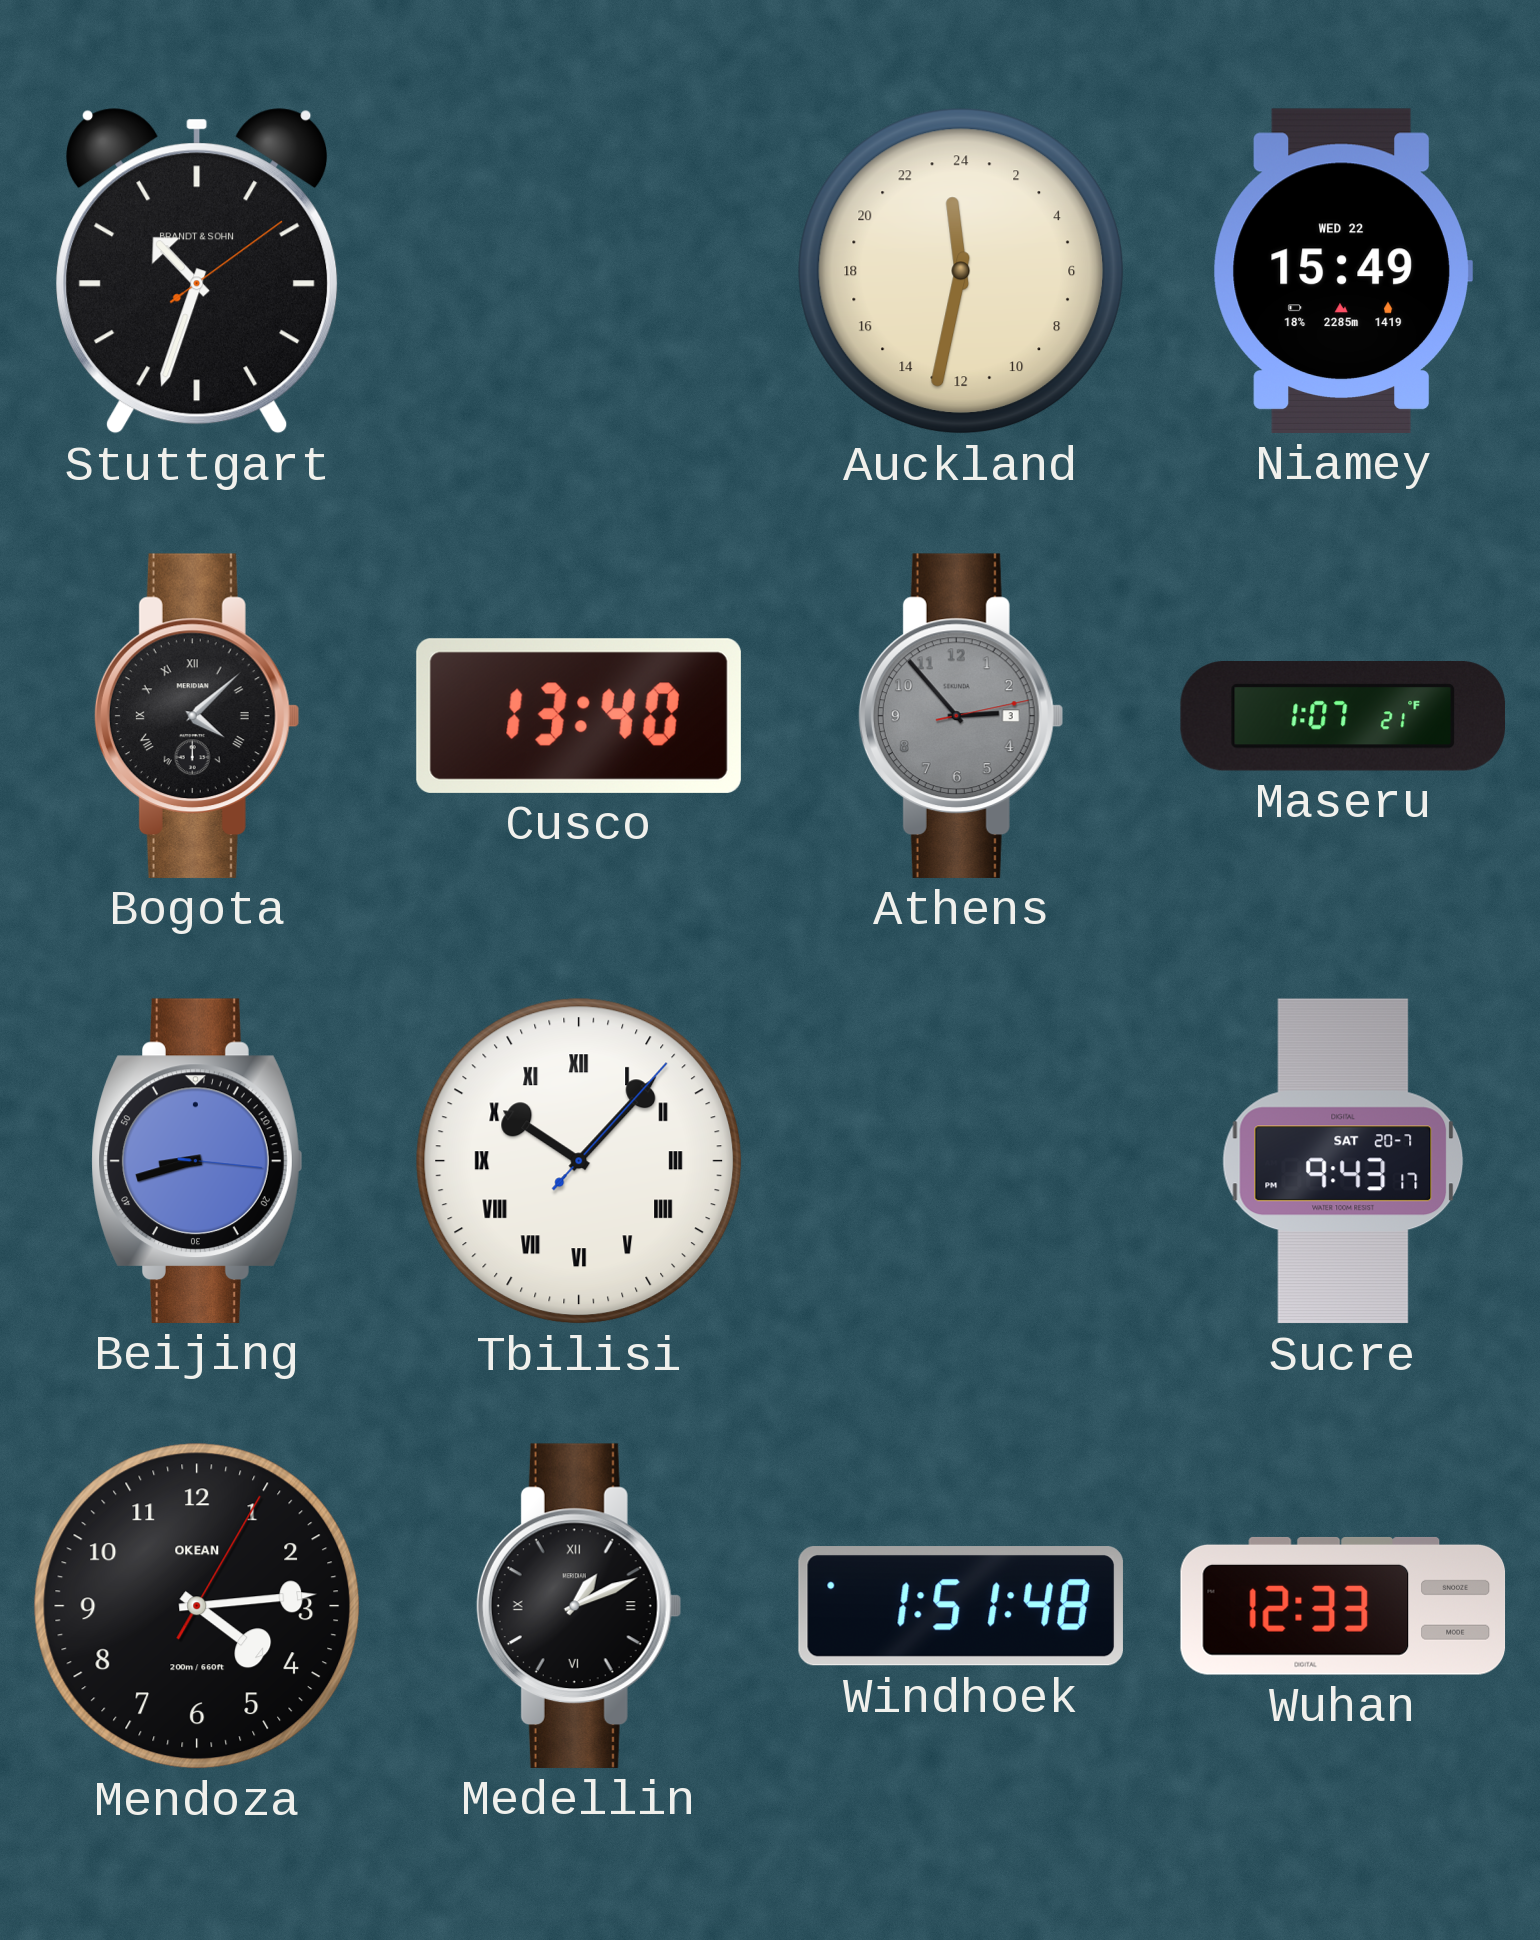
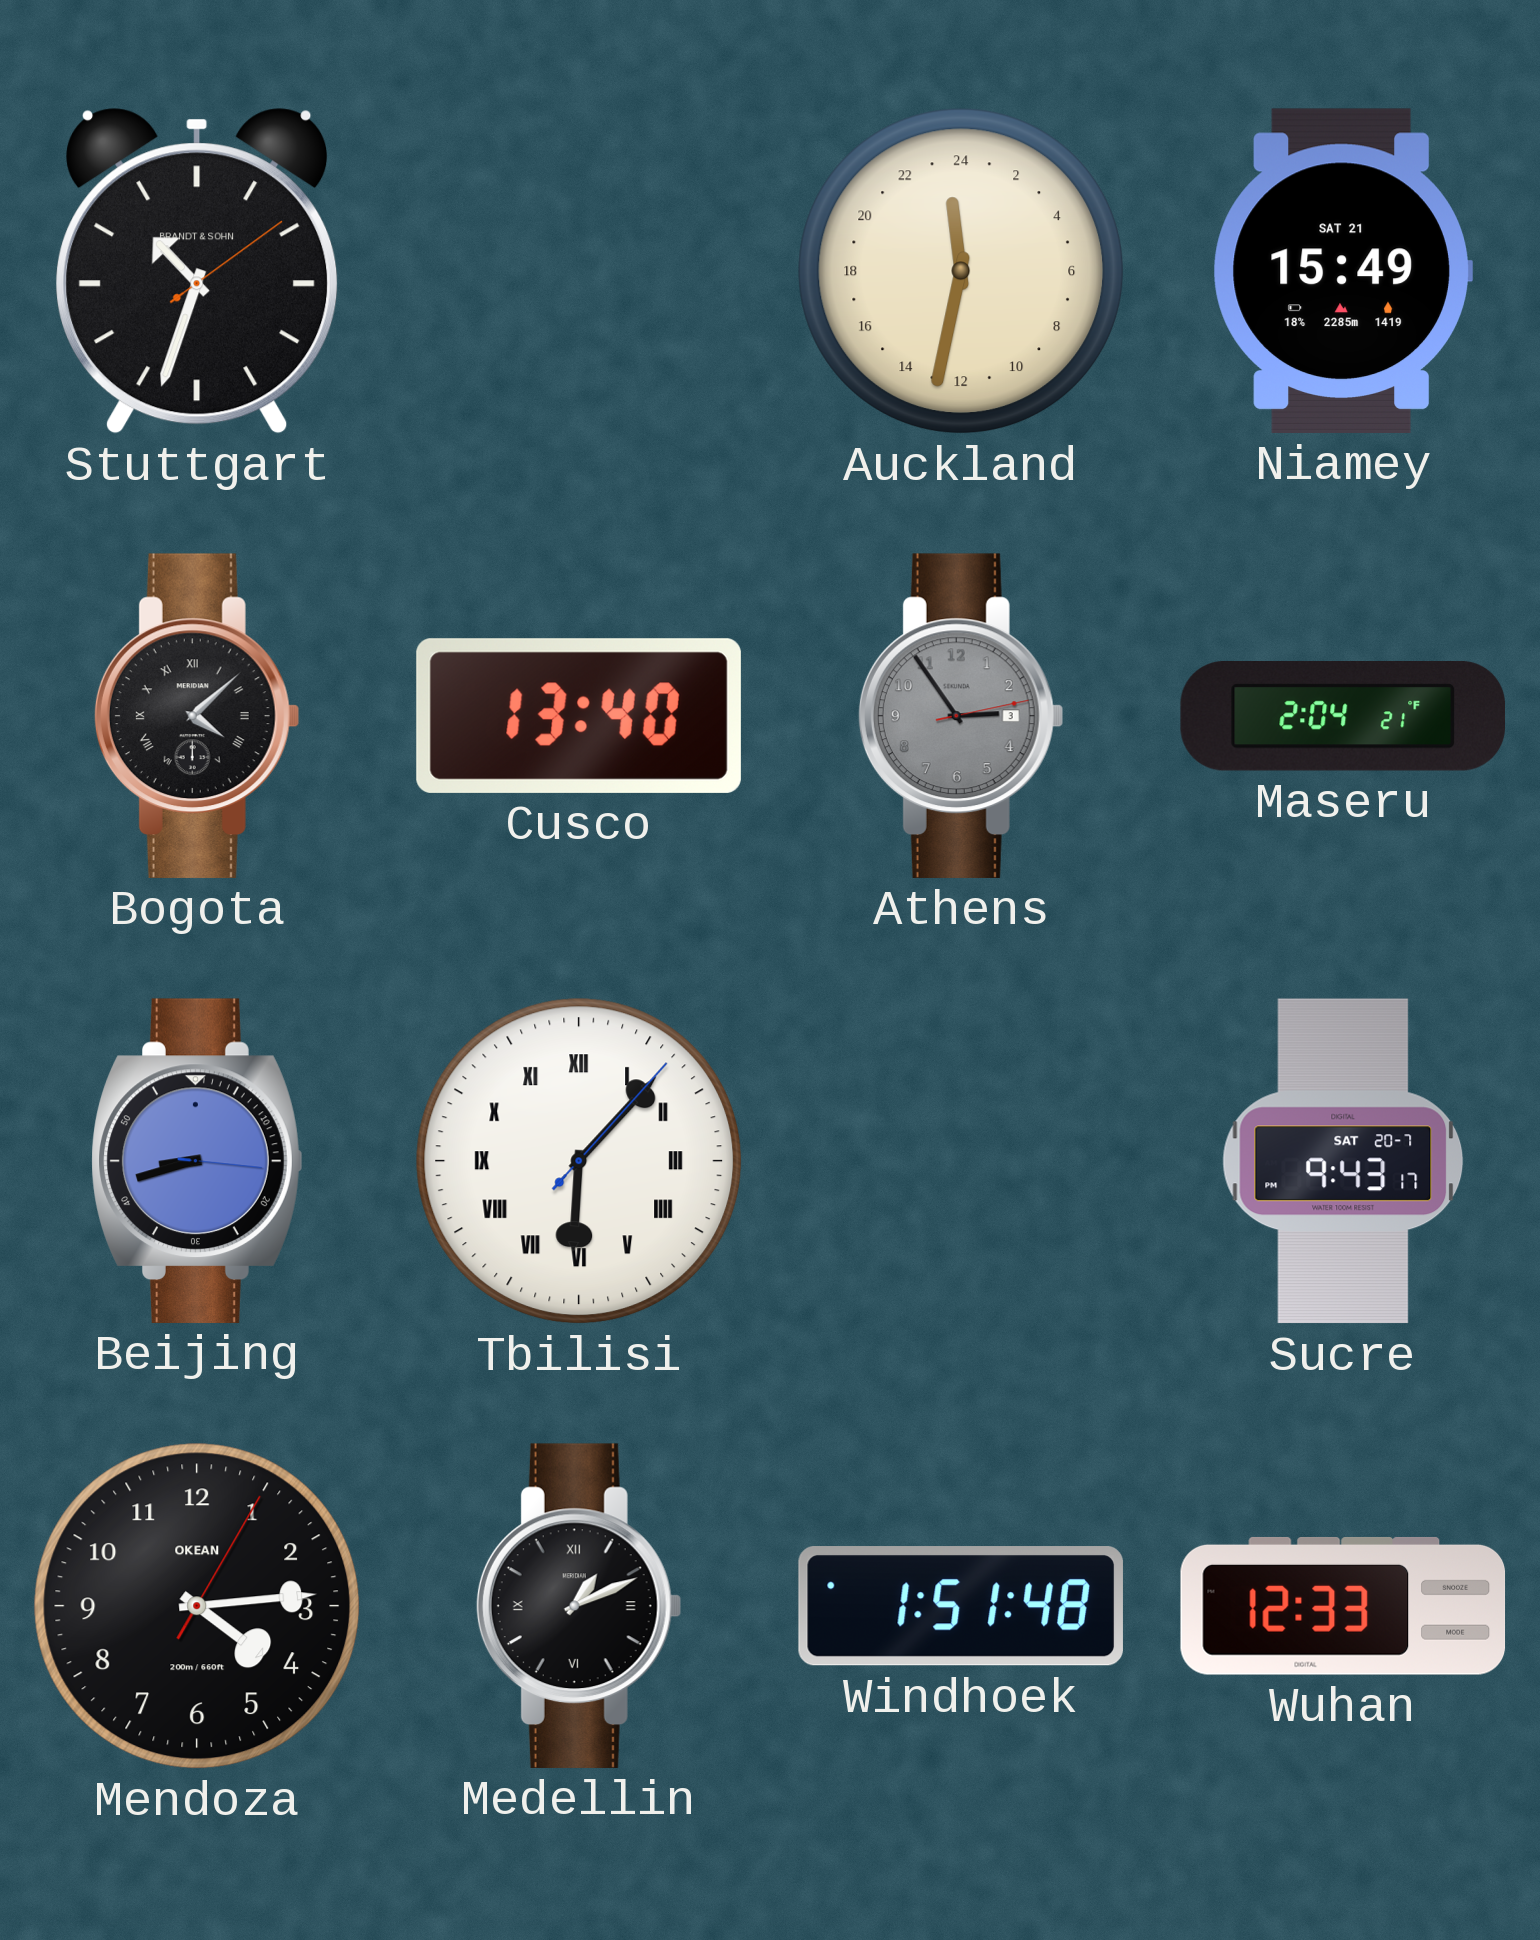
Niamey date: WED 22 -> SAT 21
Athens: 2:53 -> 2:54
Maseru: 1:07 -> 2:04
Tbilisi: 10:07 -> 6:07
